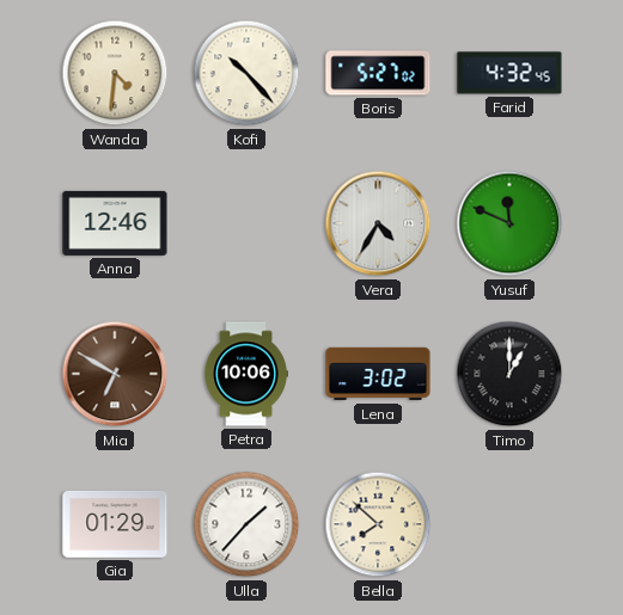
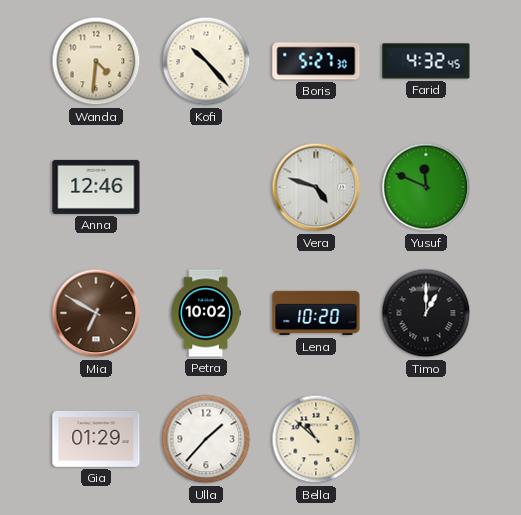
Boris: 5:27:02 -> 5:27:30
Vera: 4:35 -> 4:48
Petra: 10:06 -> 10:02
Lena: 3:02 -> 10:20
Bella: 7:52 -> 10:52
